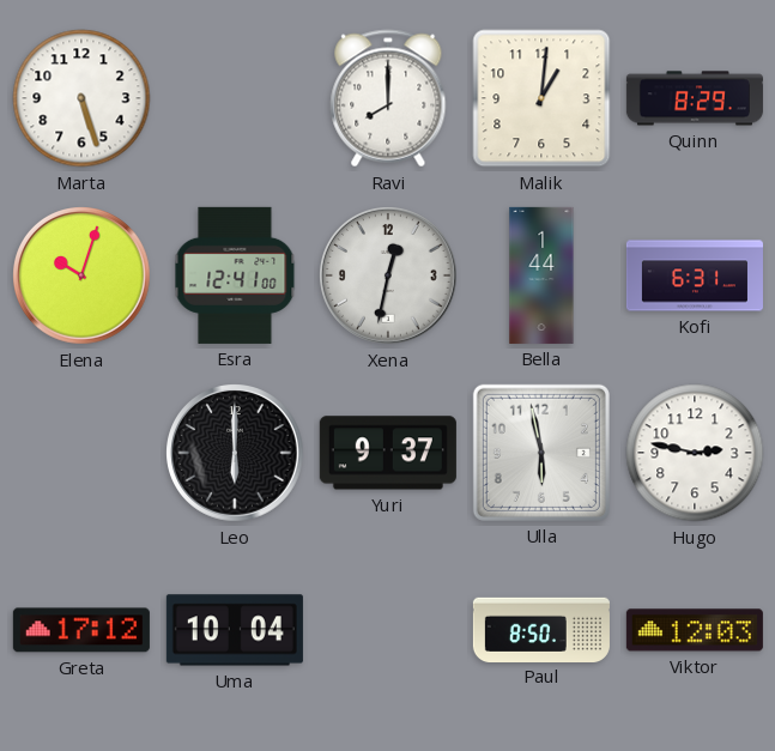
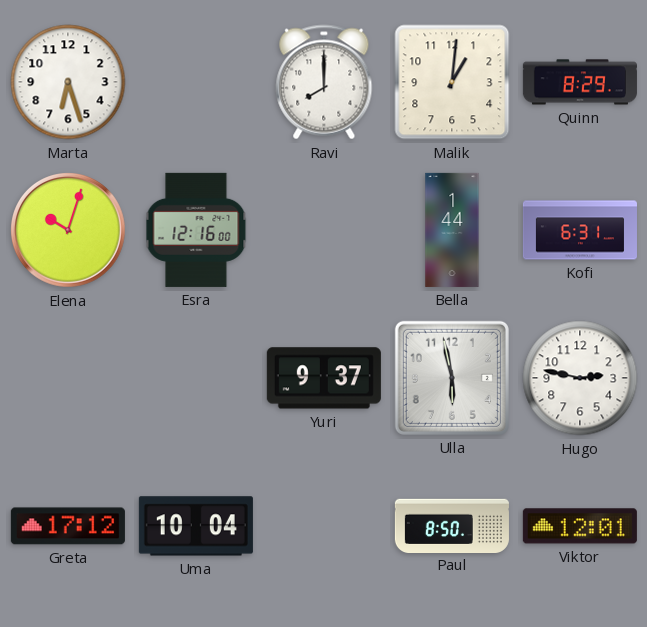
Marta: 5:27 -> 6:27
Esra: 12:41 -> 12:16
Xena: 12:32 -> none
Leo: 6:00 -> none
Viktor: 12:03 -> 12:01
